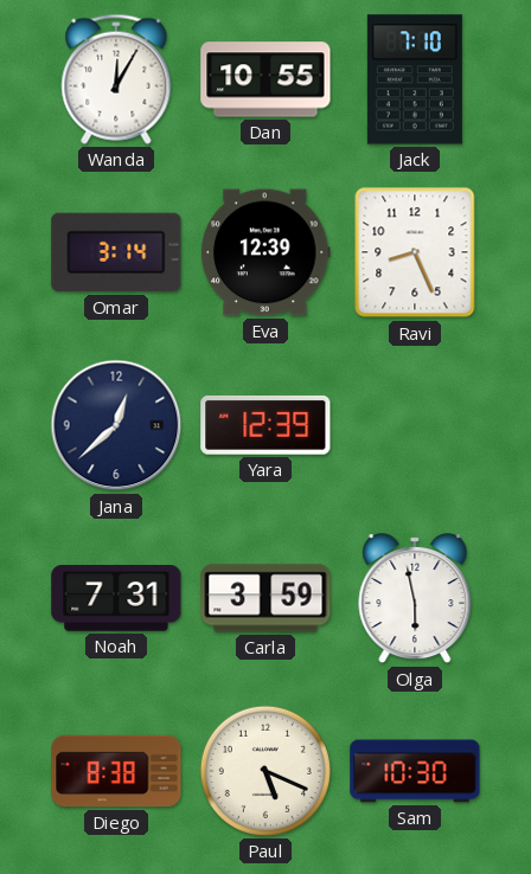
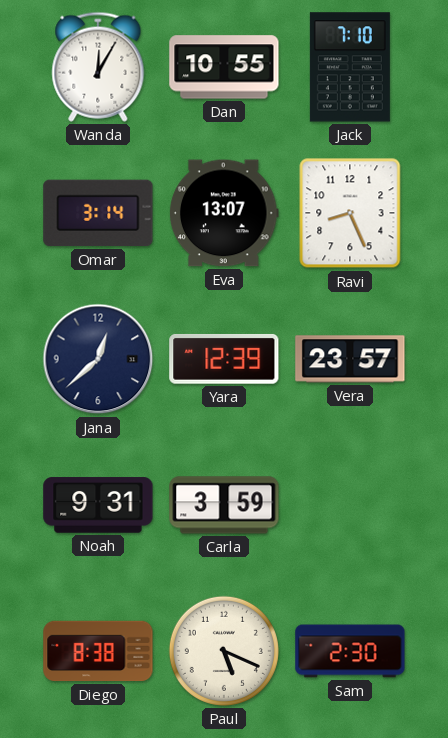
Eva: 12:39 -> 13:07
Vera: none -> 23:57
Noah: 7:31 -> 9:31
Olga: 5:58 -> none
Sam: 10:30 -> 2:30
